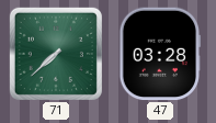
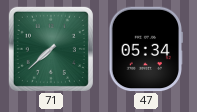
47: 03:28 -> 05:34
